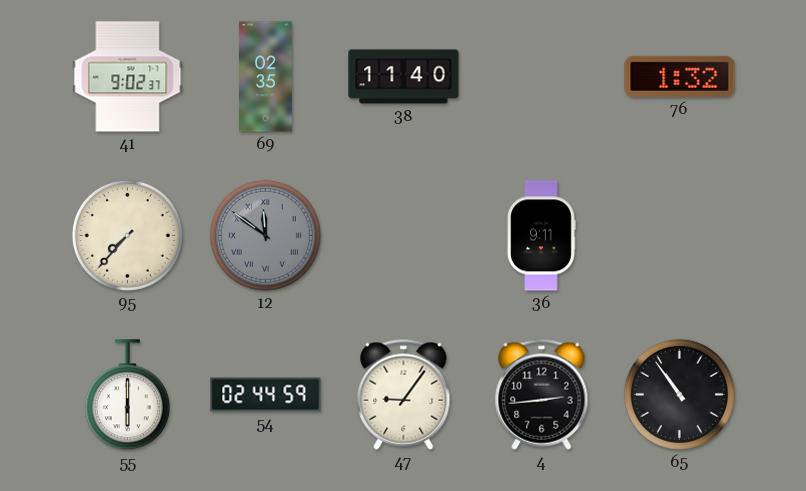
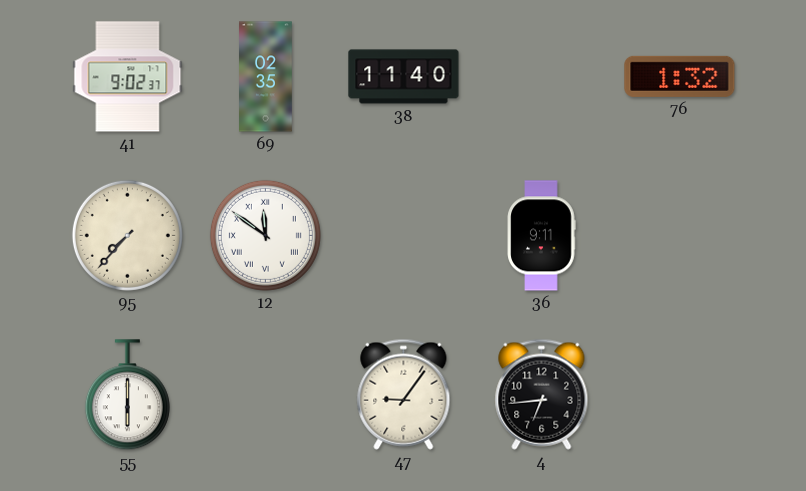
12 dial: grey -> white
54: 02:44 -> none
4: 2:44 -> 6:44
65: 10:54 -> none
